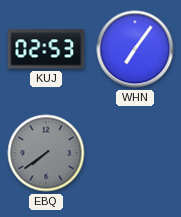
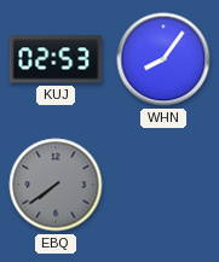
WHN: 7:06 -> 8:06
